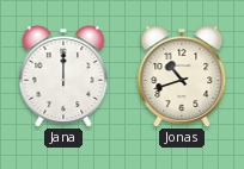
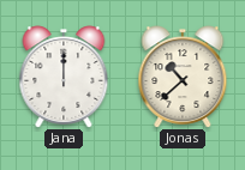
Jonas: 10:42 -> 10:38
